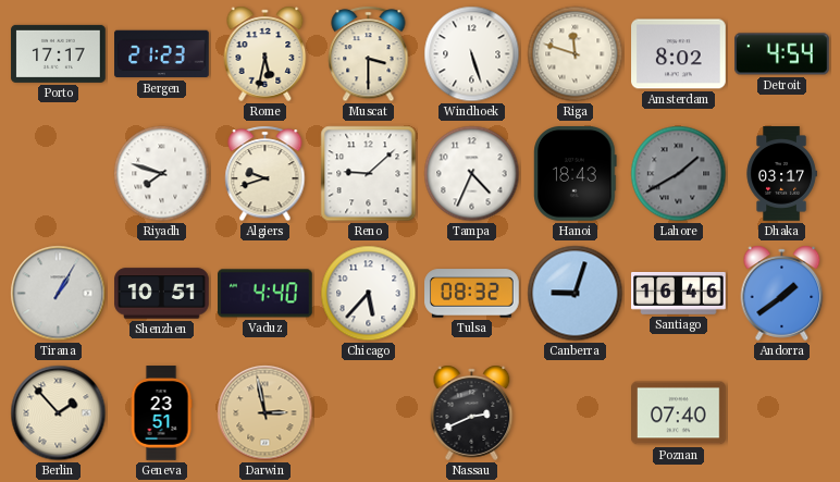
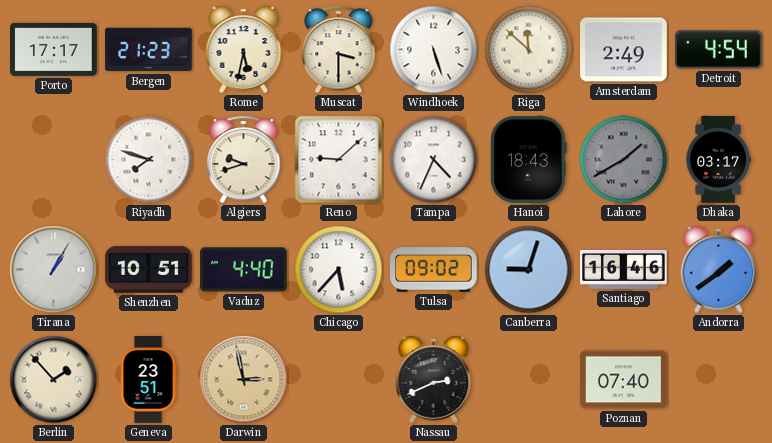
Riga: 11:48 -> 11:52
Amsterdam: 8:02 -> 2:49
Tulsa: 08:32 -> 09:02
